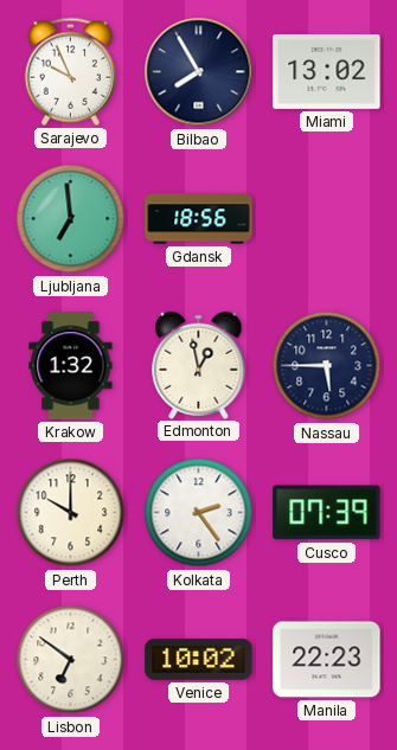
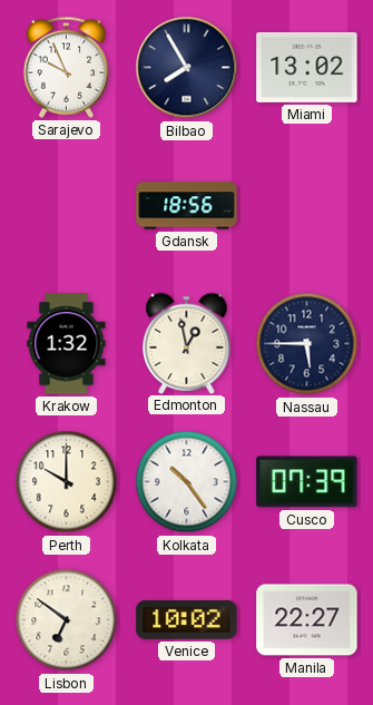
Ljubljana: 6:59 -> none
Kolkata: 2:24 -> 10:24
Manila: 22:23 -> 22:27
